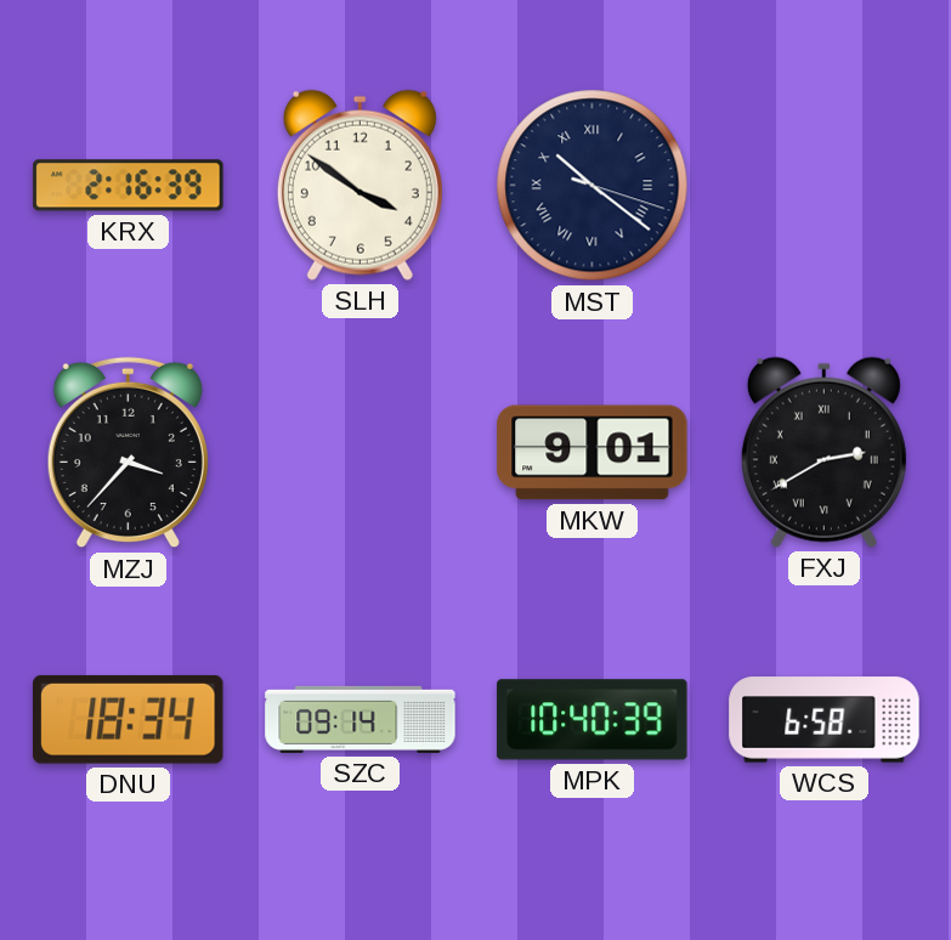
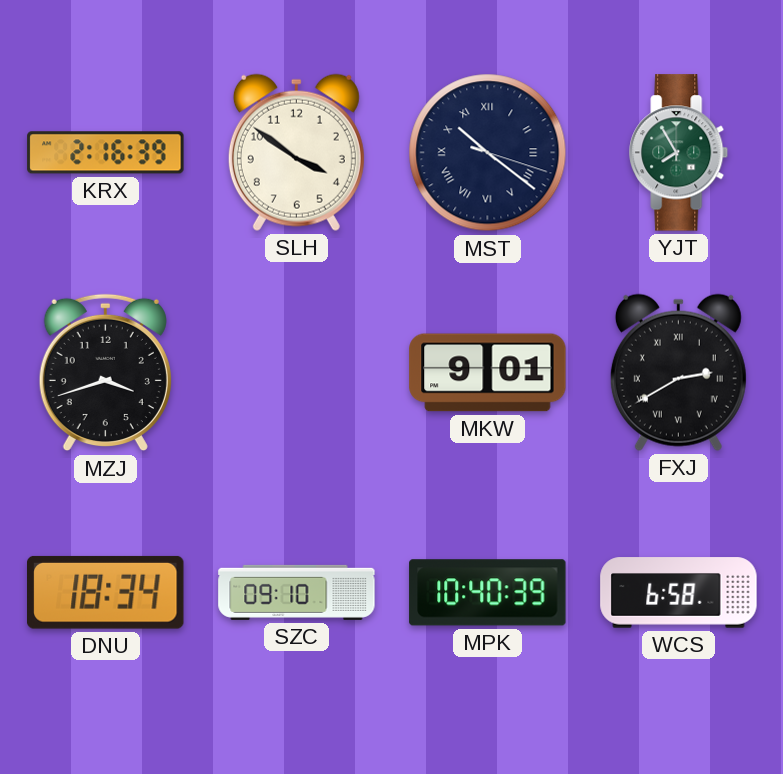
YJT: none -> 7:55
MZJ: 3:37 -> 3:42
SZC: 09:14 -> 09:10
